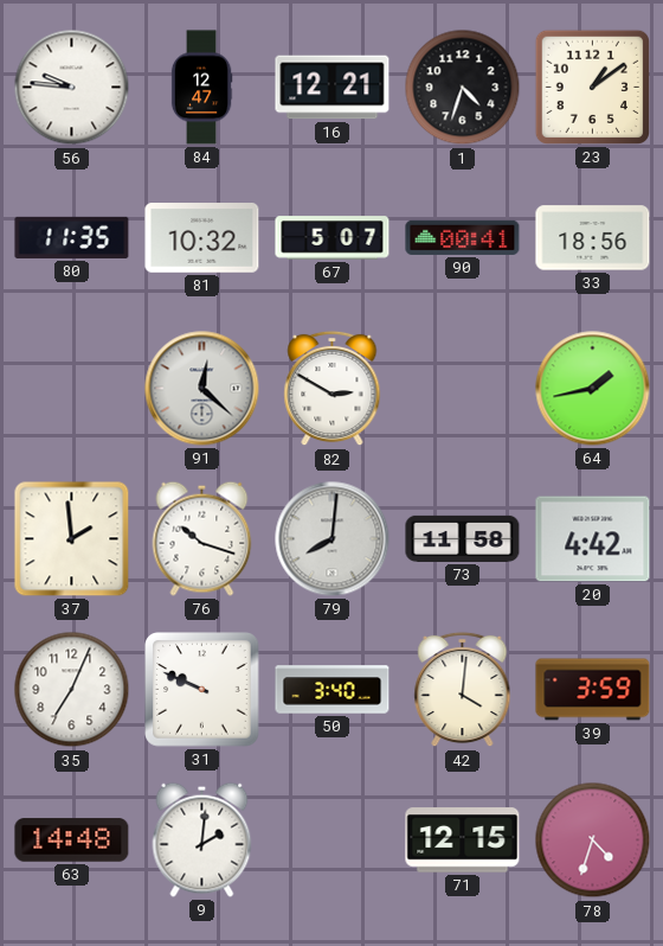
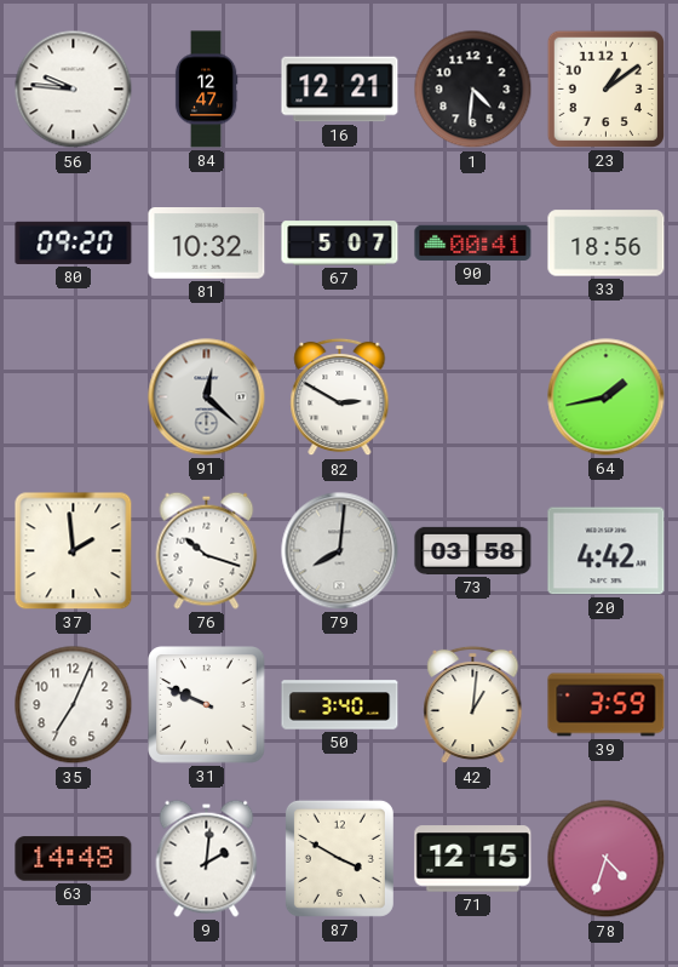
1: 4:33 -> 4:31
80: 11:35 -> 09:20
73: 11:58 -> 03:58
42: 4:01 -> 1:01
87: none -> 3:50
